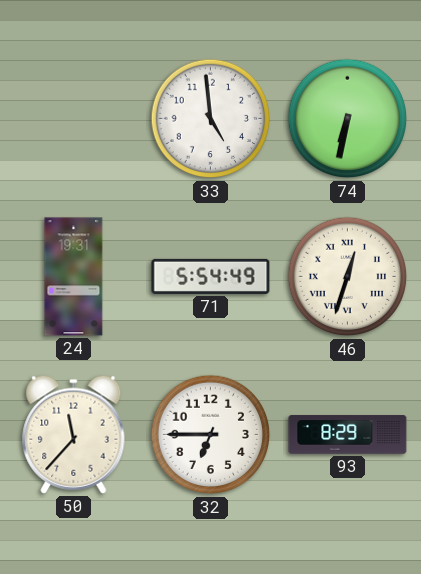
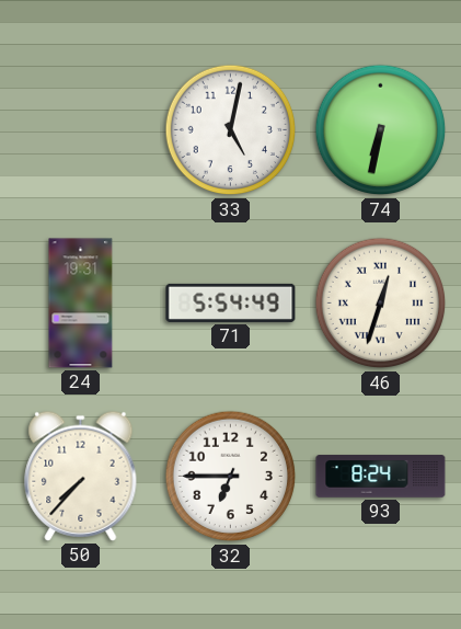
33: 4:59 -> 5:02
50: 11:37 -> 7:37
93: 8:29 -> 8:24
